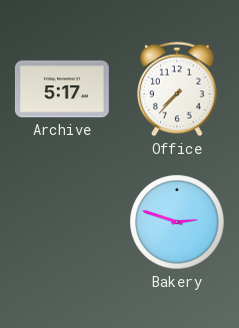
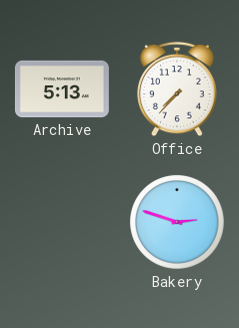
Archive: 5:17 -> 5:13
